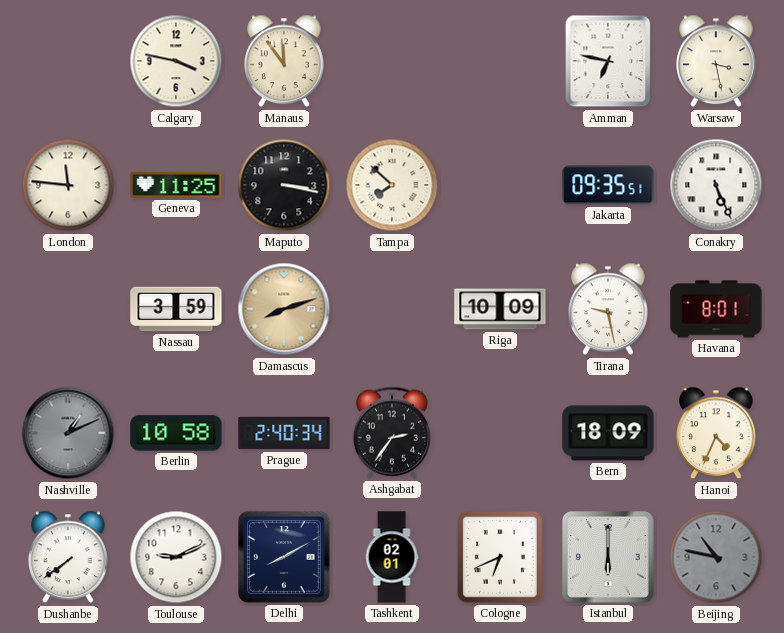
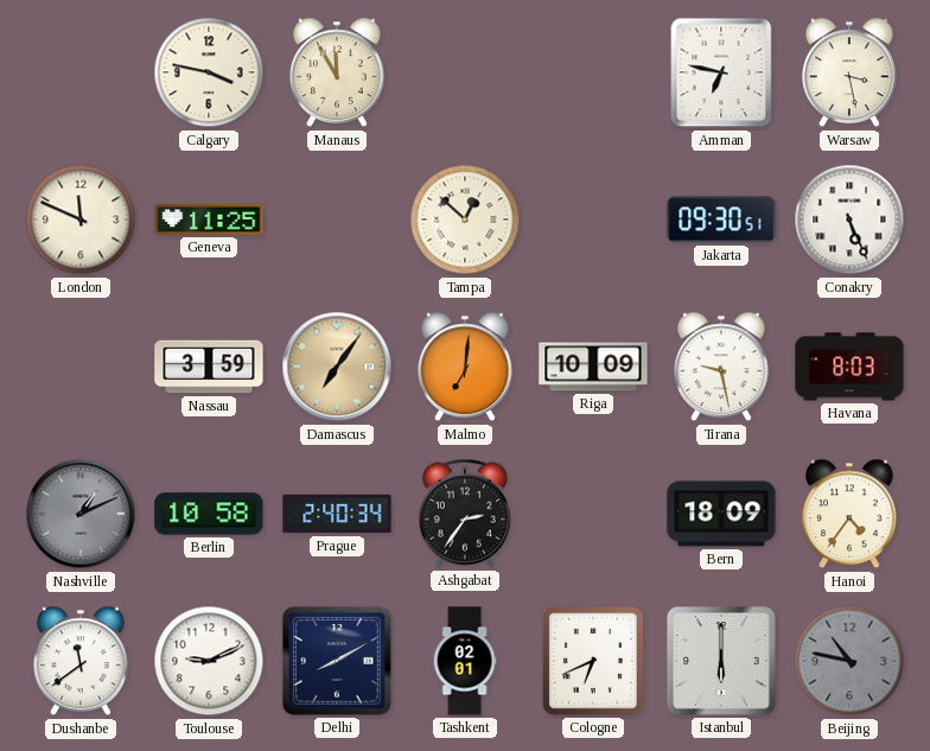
Manaus: 11:54 -> 11:55
London: 11:46 -> 11:49
Maputo: 3:17 -> none
Tampa: 7:52 -> 12:52
Jakarta: 09:35 -> 09:30
Damascus: 8:12 -> 7:06
Malmo: none -> 7:01
Havana: 8:01 -> 8:03
Hanoi: 4:34 -> 4:36
Dushanbe: 7:39 -> 11:39
